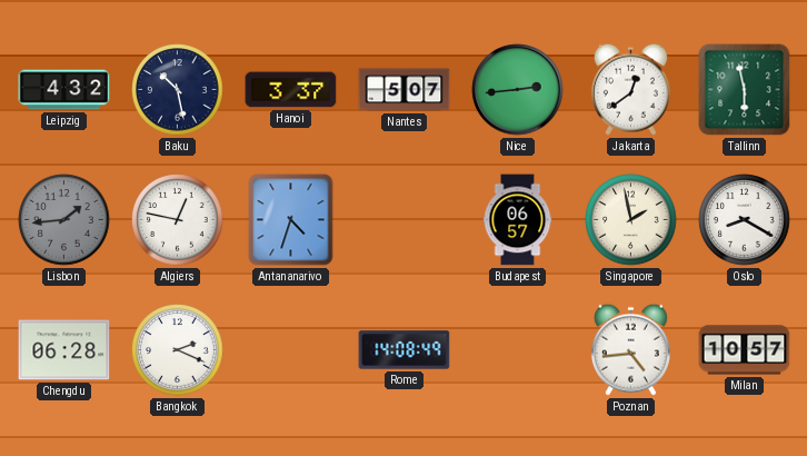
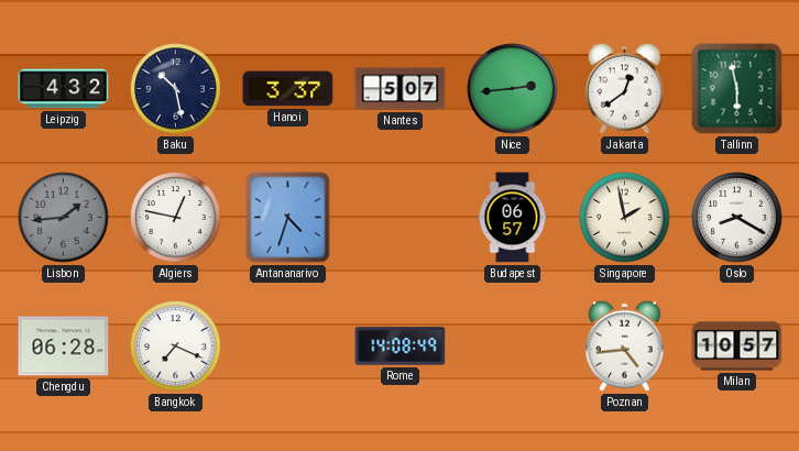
Bangkok: 2:19 -> 7:19
